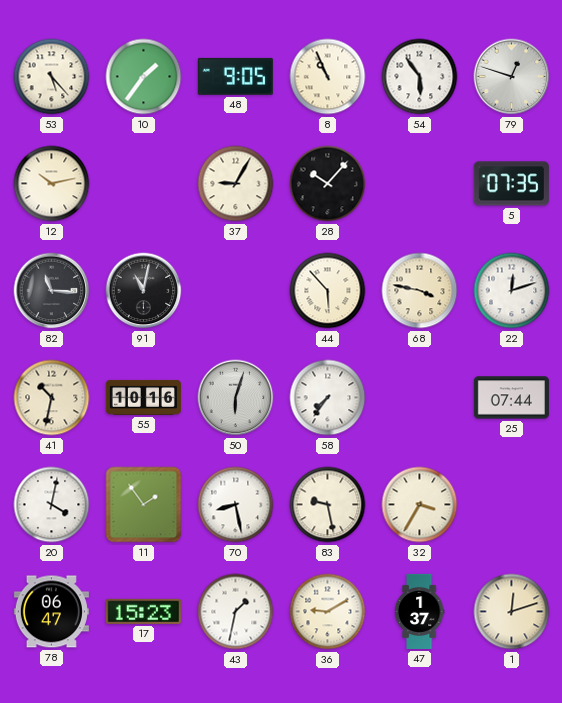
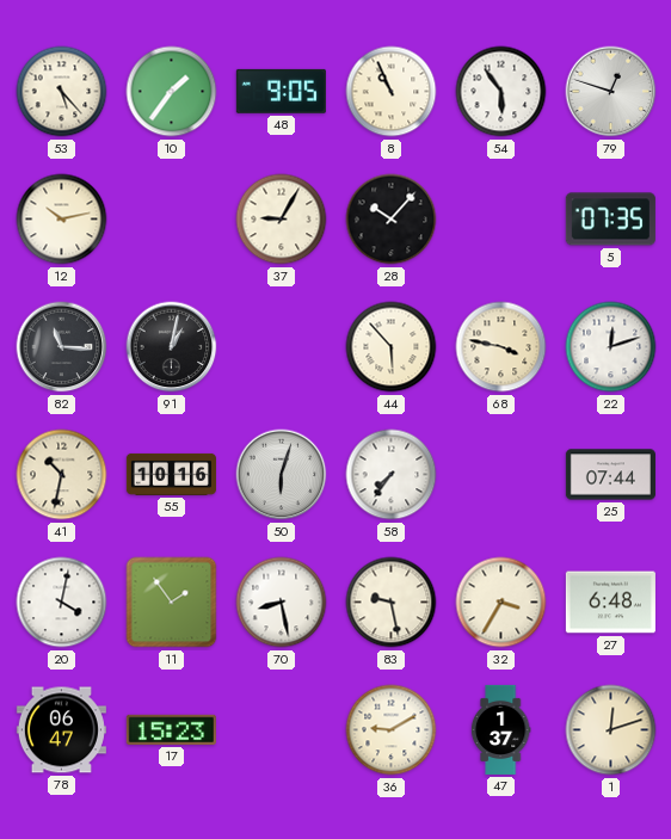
91: 11:02 -> 1:02
27: none -> 6:48
43: 1:32 -> none
